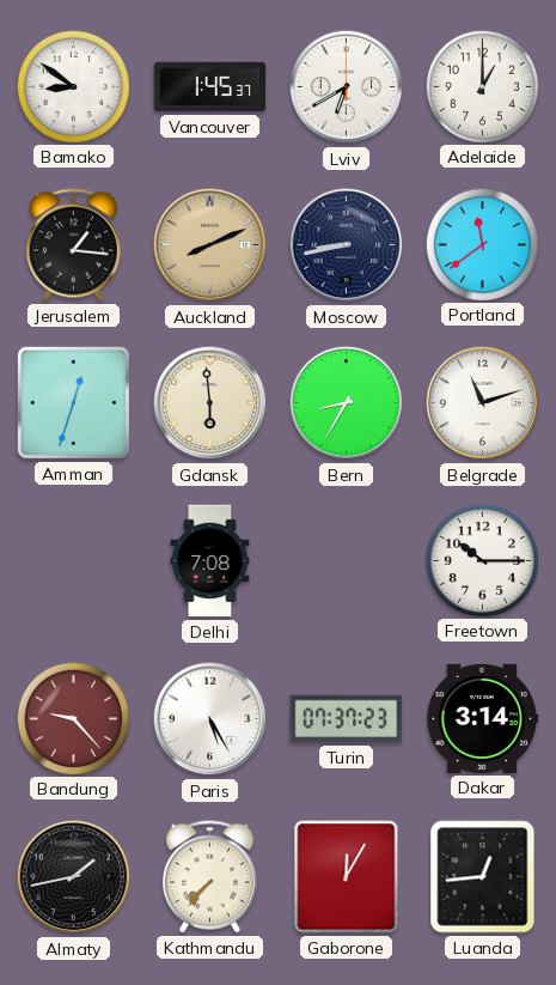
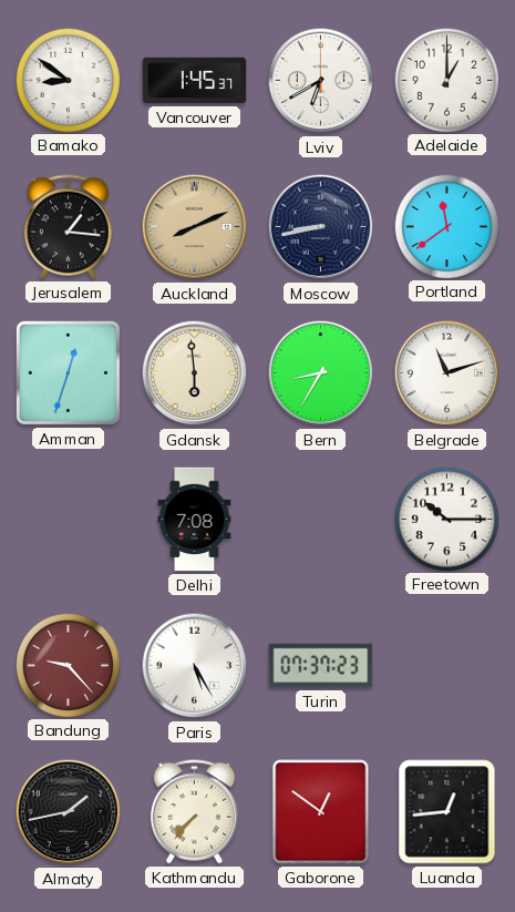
Dakar: 3:14 -> none
Gaborone: 12:05 -> 12:51
